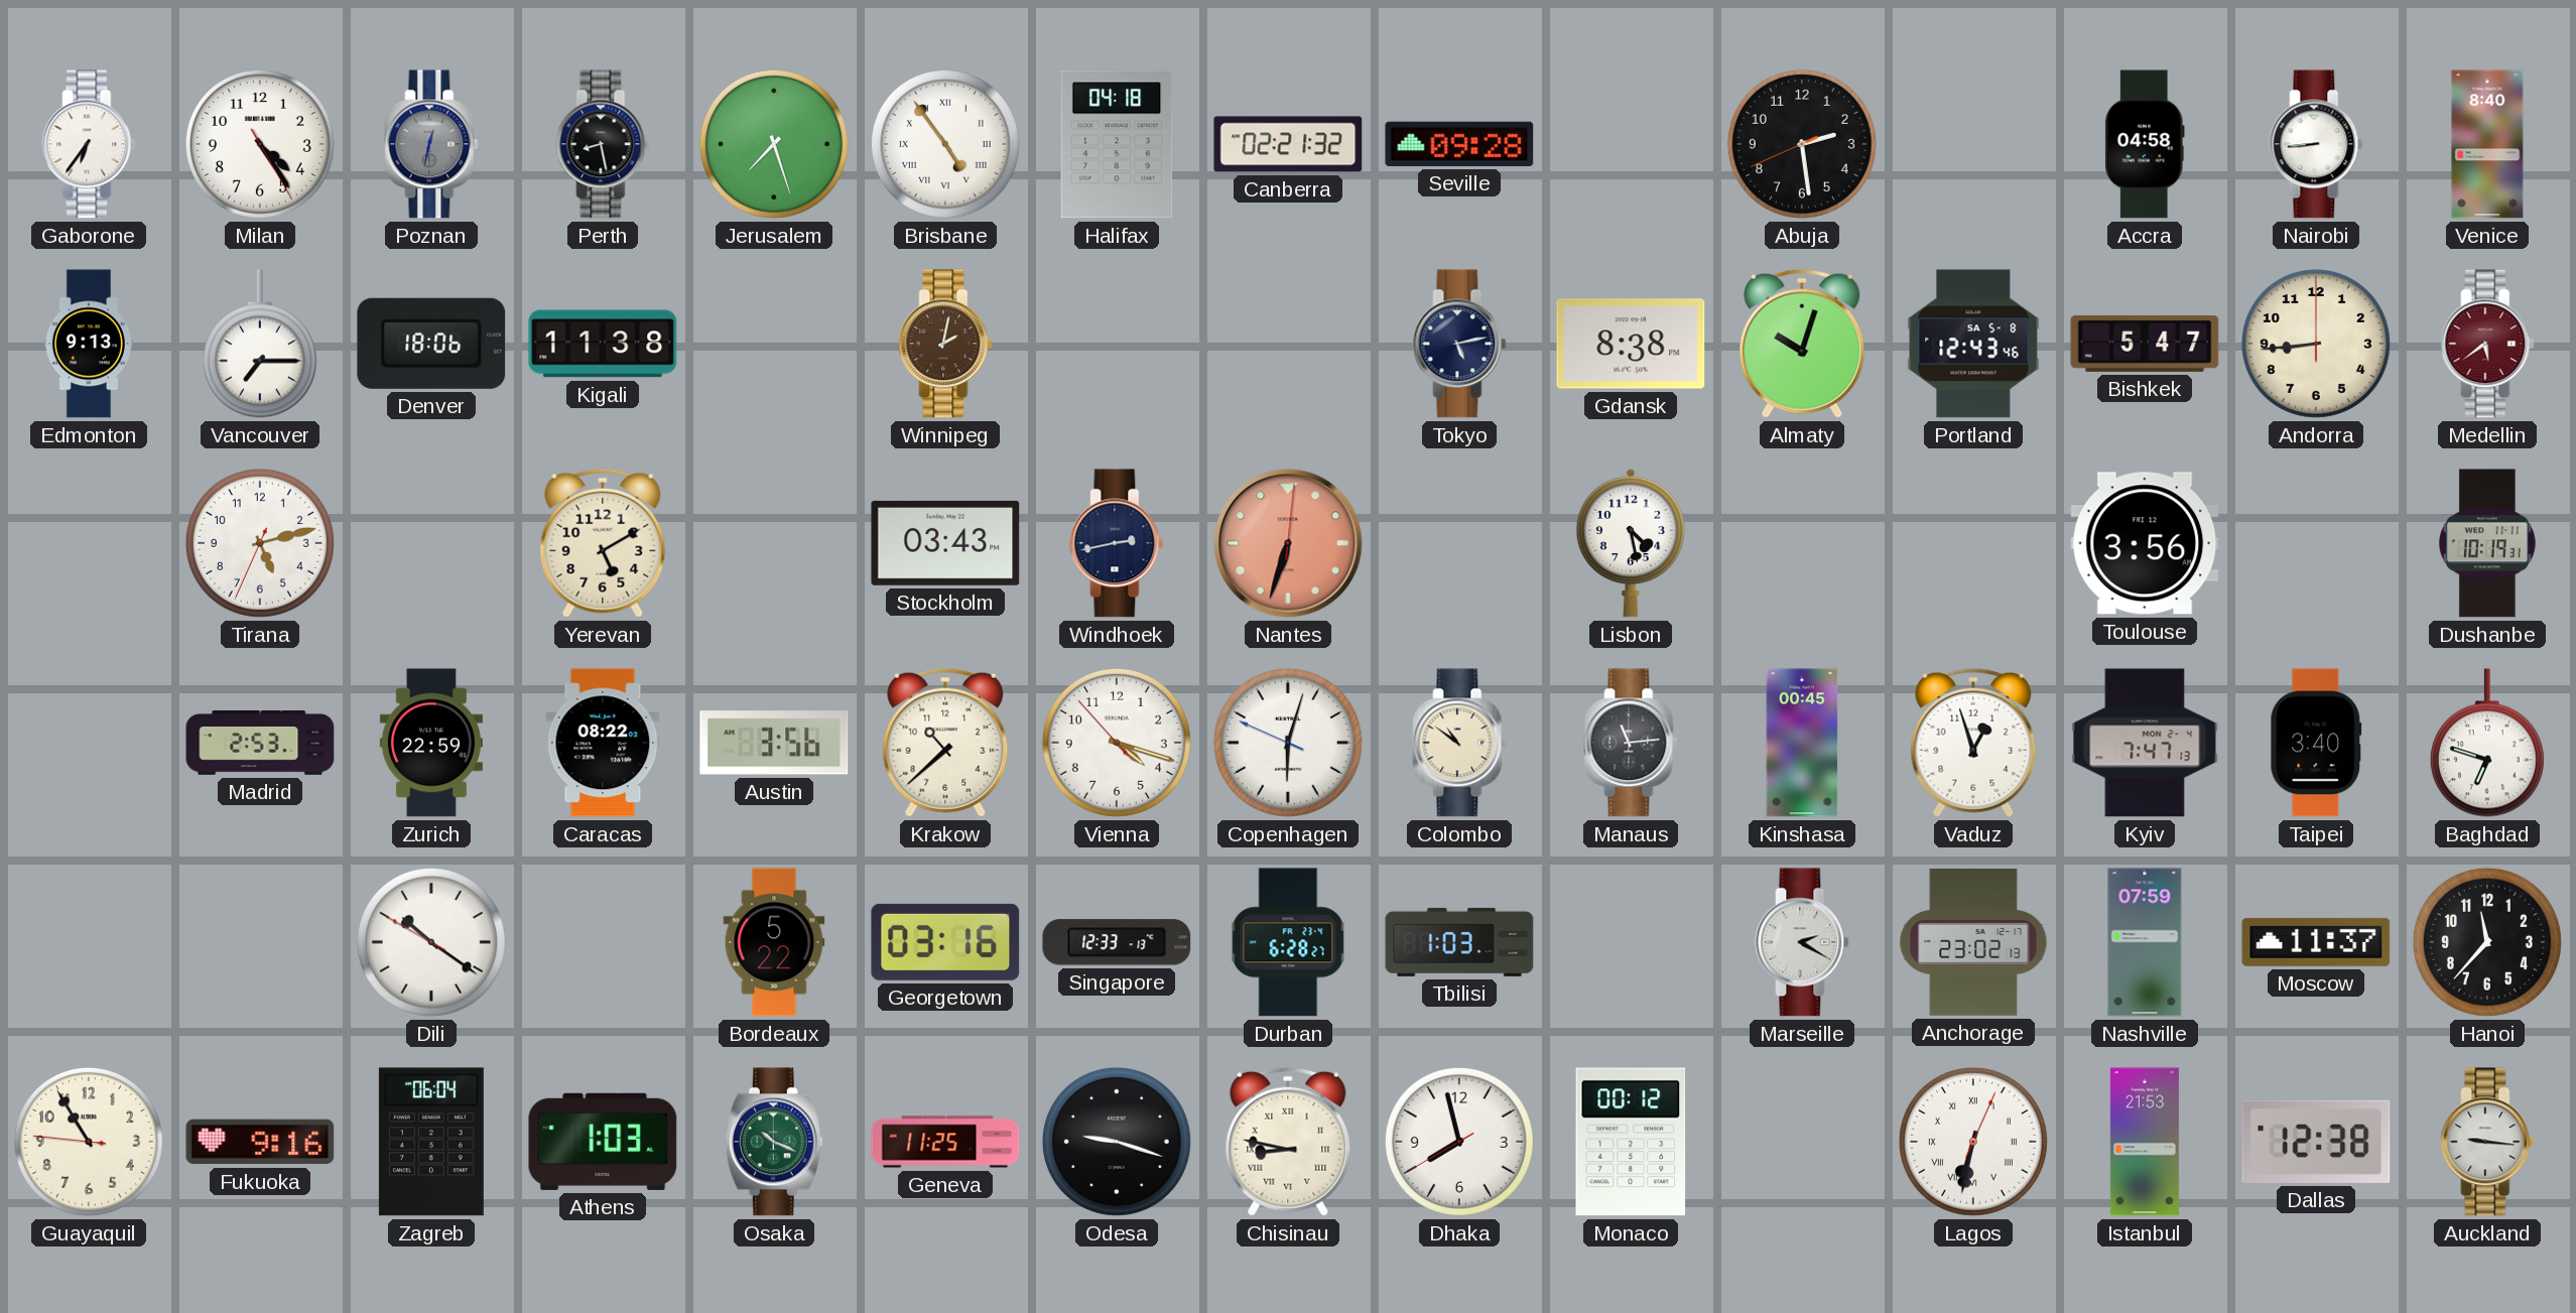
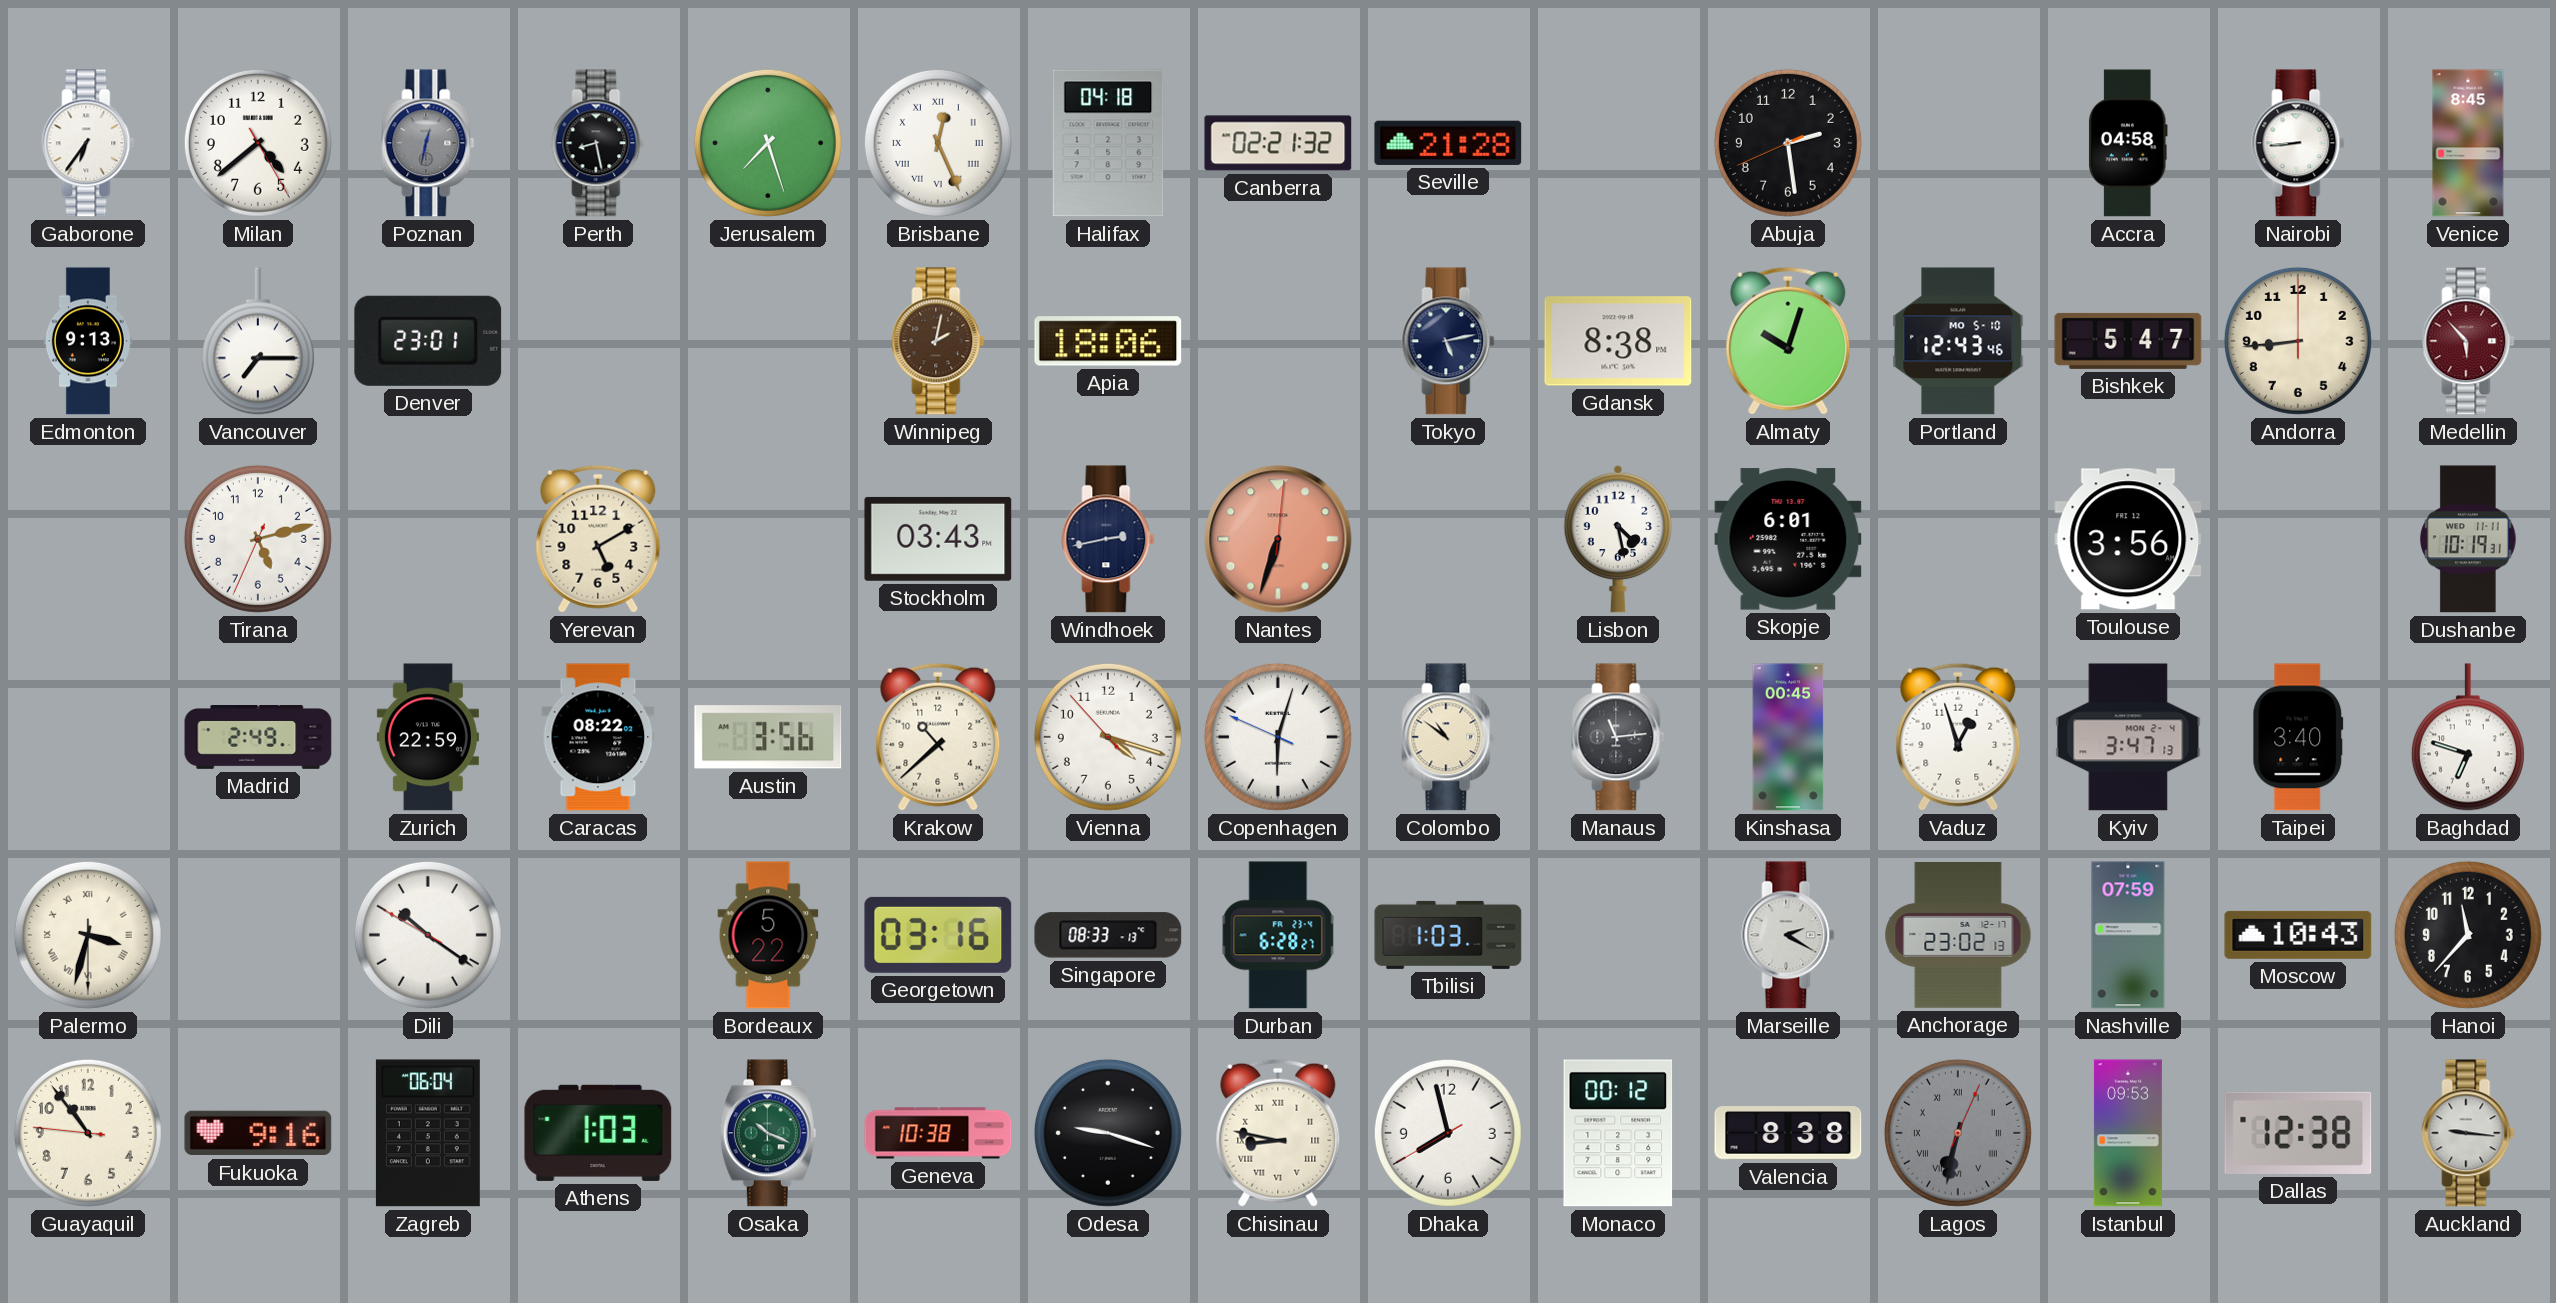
Milan: 4:24 -> 4:38
Brisbane: 4:54 -> 12:26
Seville: 09:28 -> 21:28
Venice: 8:40 -> 8:45
Denver: 18:06 -> 23:01
Kigali: 11:38 -> none
Apia: none -> 18:06
Portland date: SA 5-8 -> MO 5-10
Medellin: 5:39 -> 5:53
Skopje: none -> 6:01
Madrid: 2:53 -> 2:49
Kyiv: 7:47 -> 3:47
Palermo: none -> 3:32
Singapore: 12:33 -> 08:33
Moscow: 11:37 -> 10:43
Guayaquil: 10:54 -> 10:53
Geneva: 11:25 -> 10:38
Valencia: none -> 8:38
Lagos dial: white -> grey
Istanbul: 21:53 -> 09:53
